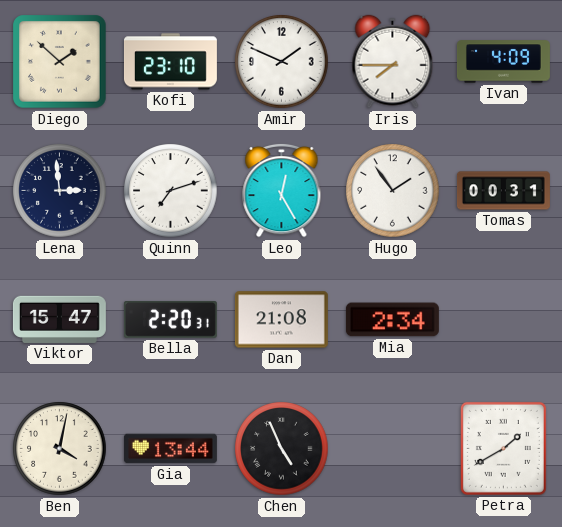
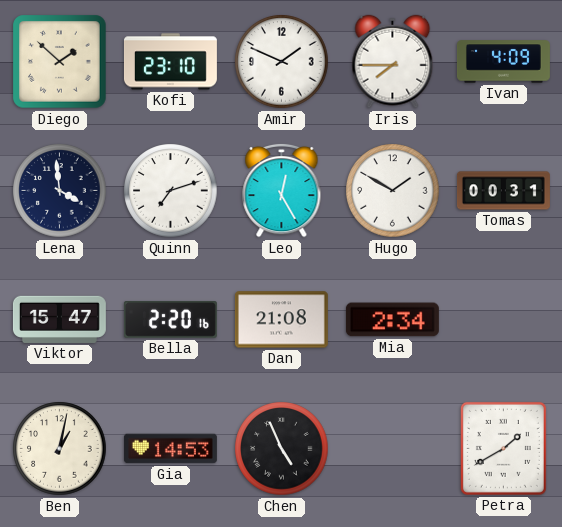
Lena: 2:59 -> 3:59
Hugo: 1:54 -> 1:50
Bella: 2:20:31 -> 2:20:16
Ben: 4:02 -> 1:02
Gia: 13:44 -> 14:53
